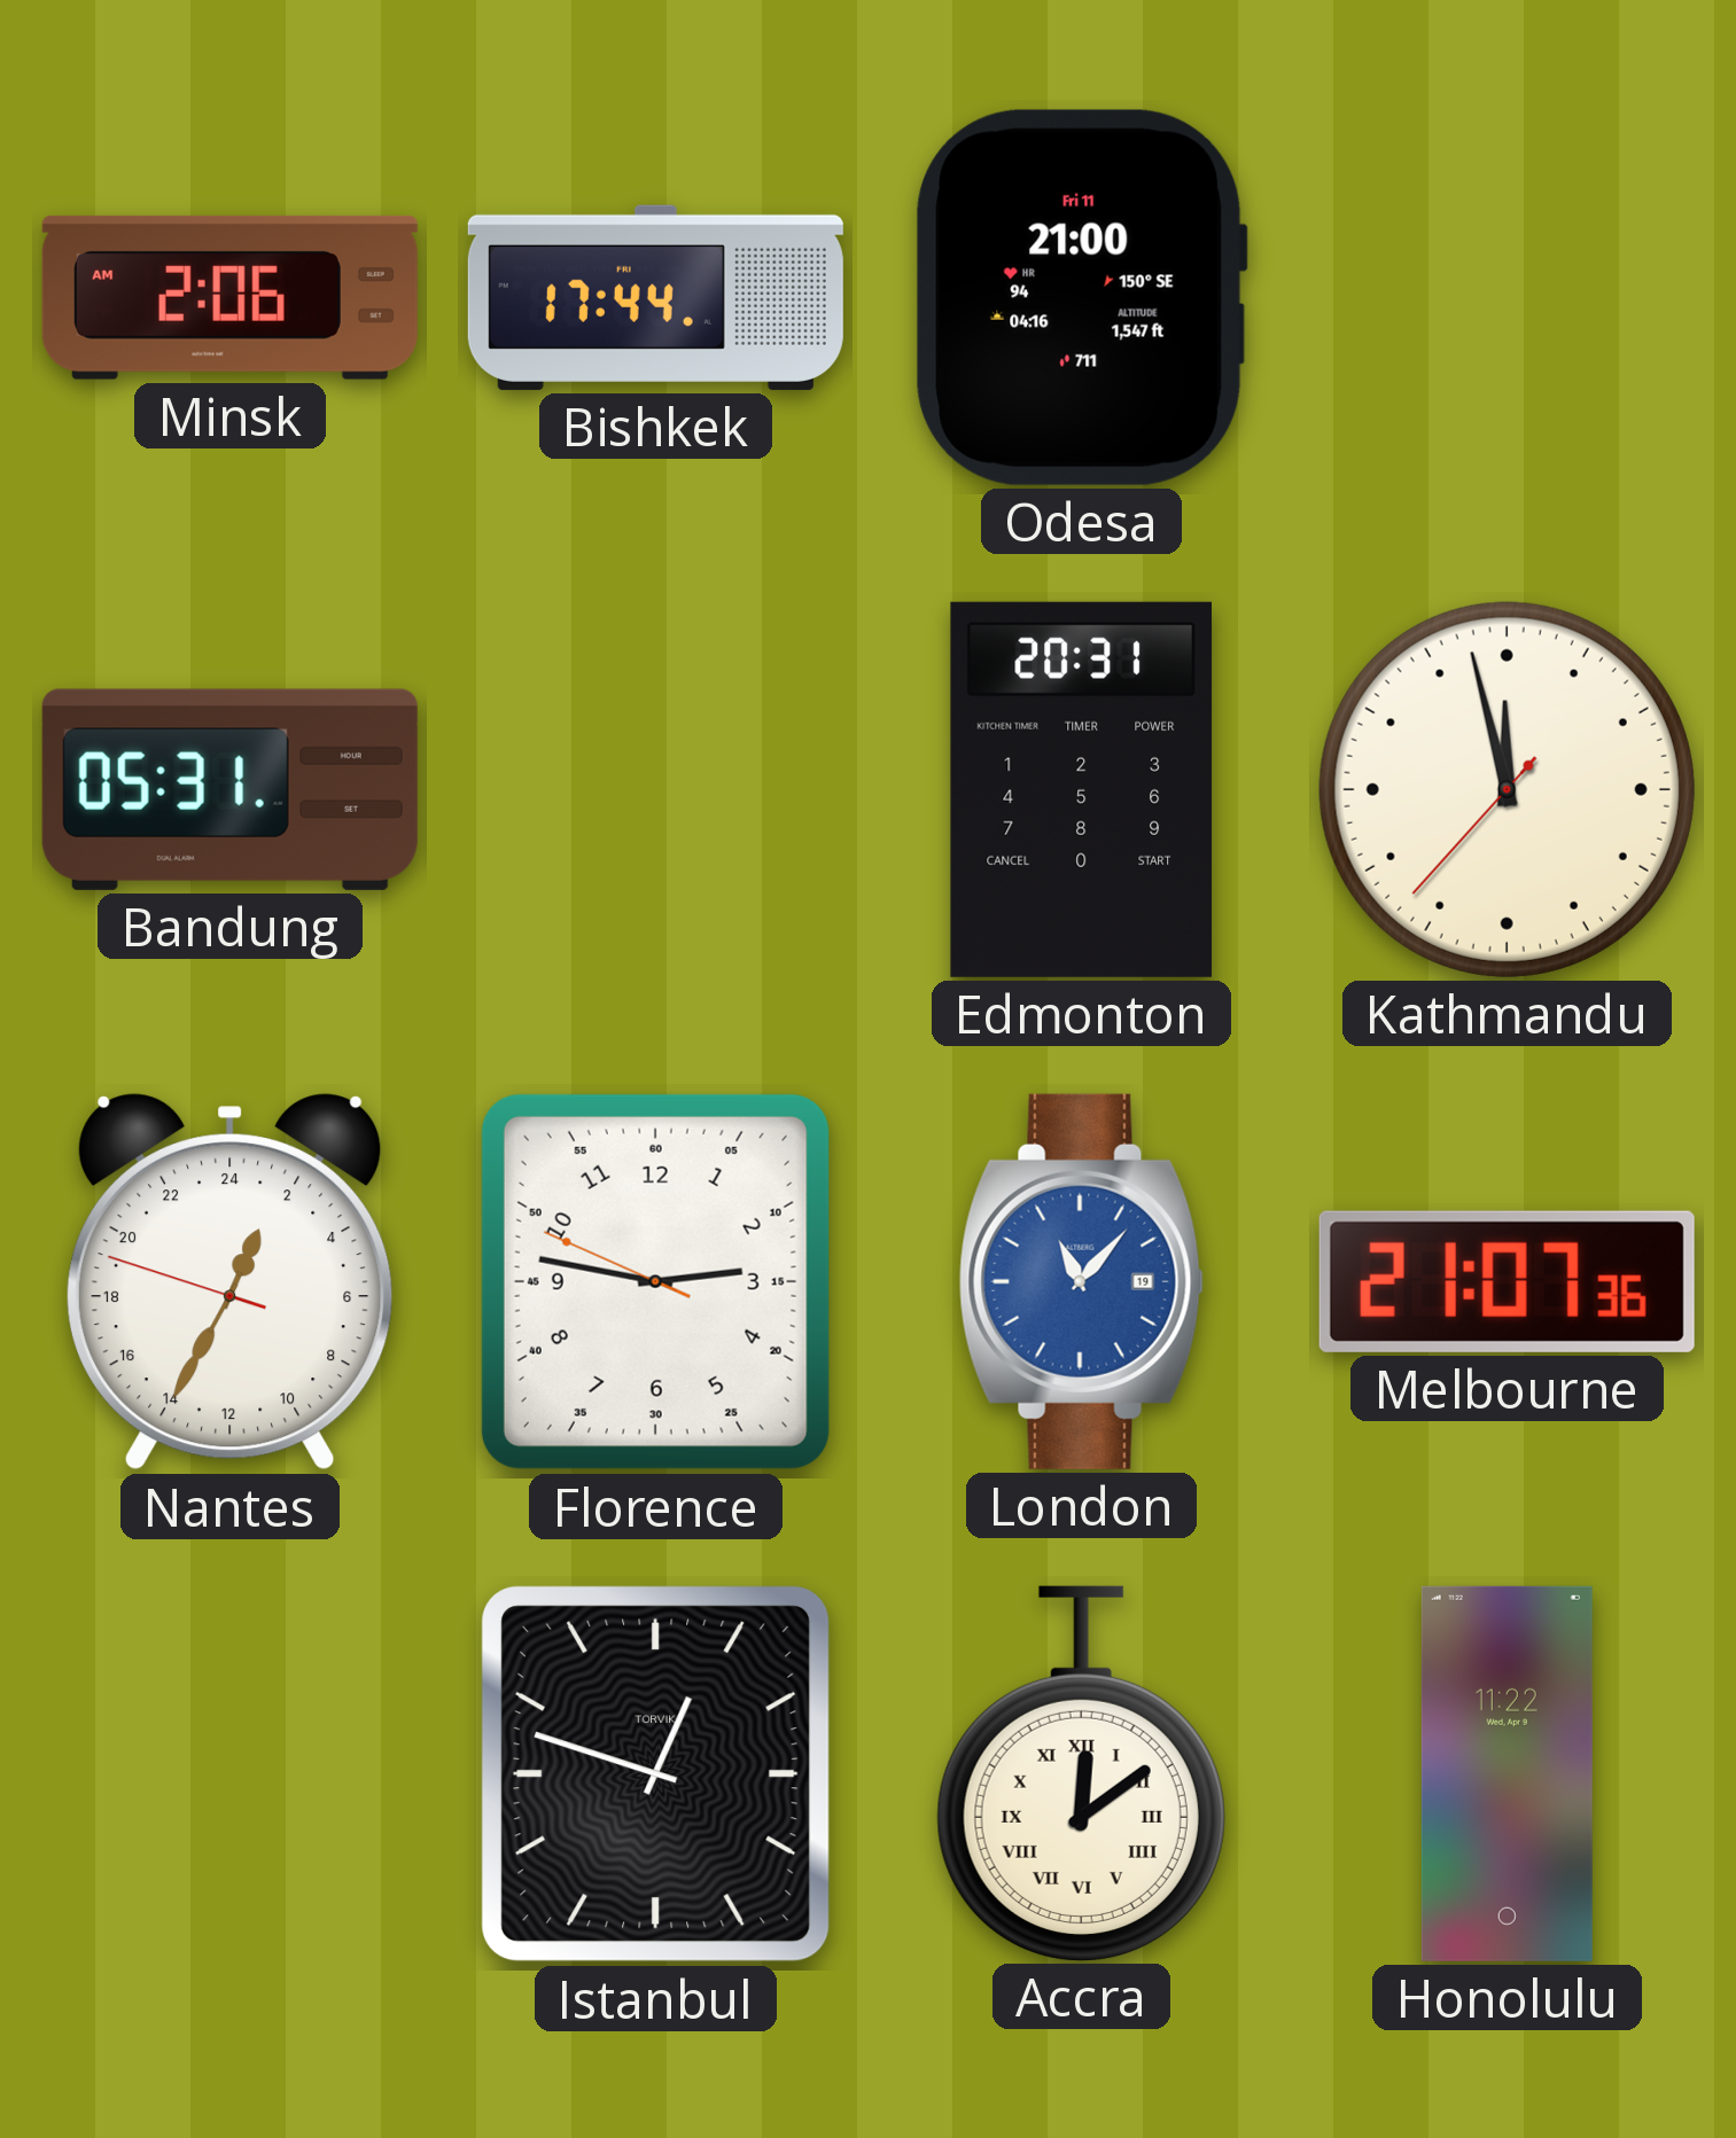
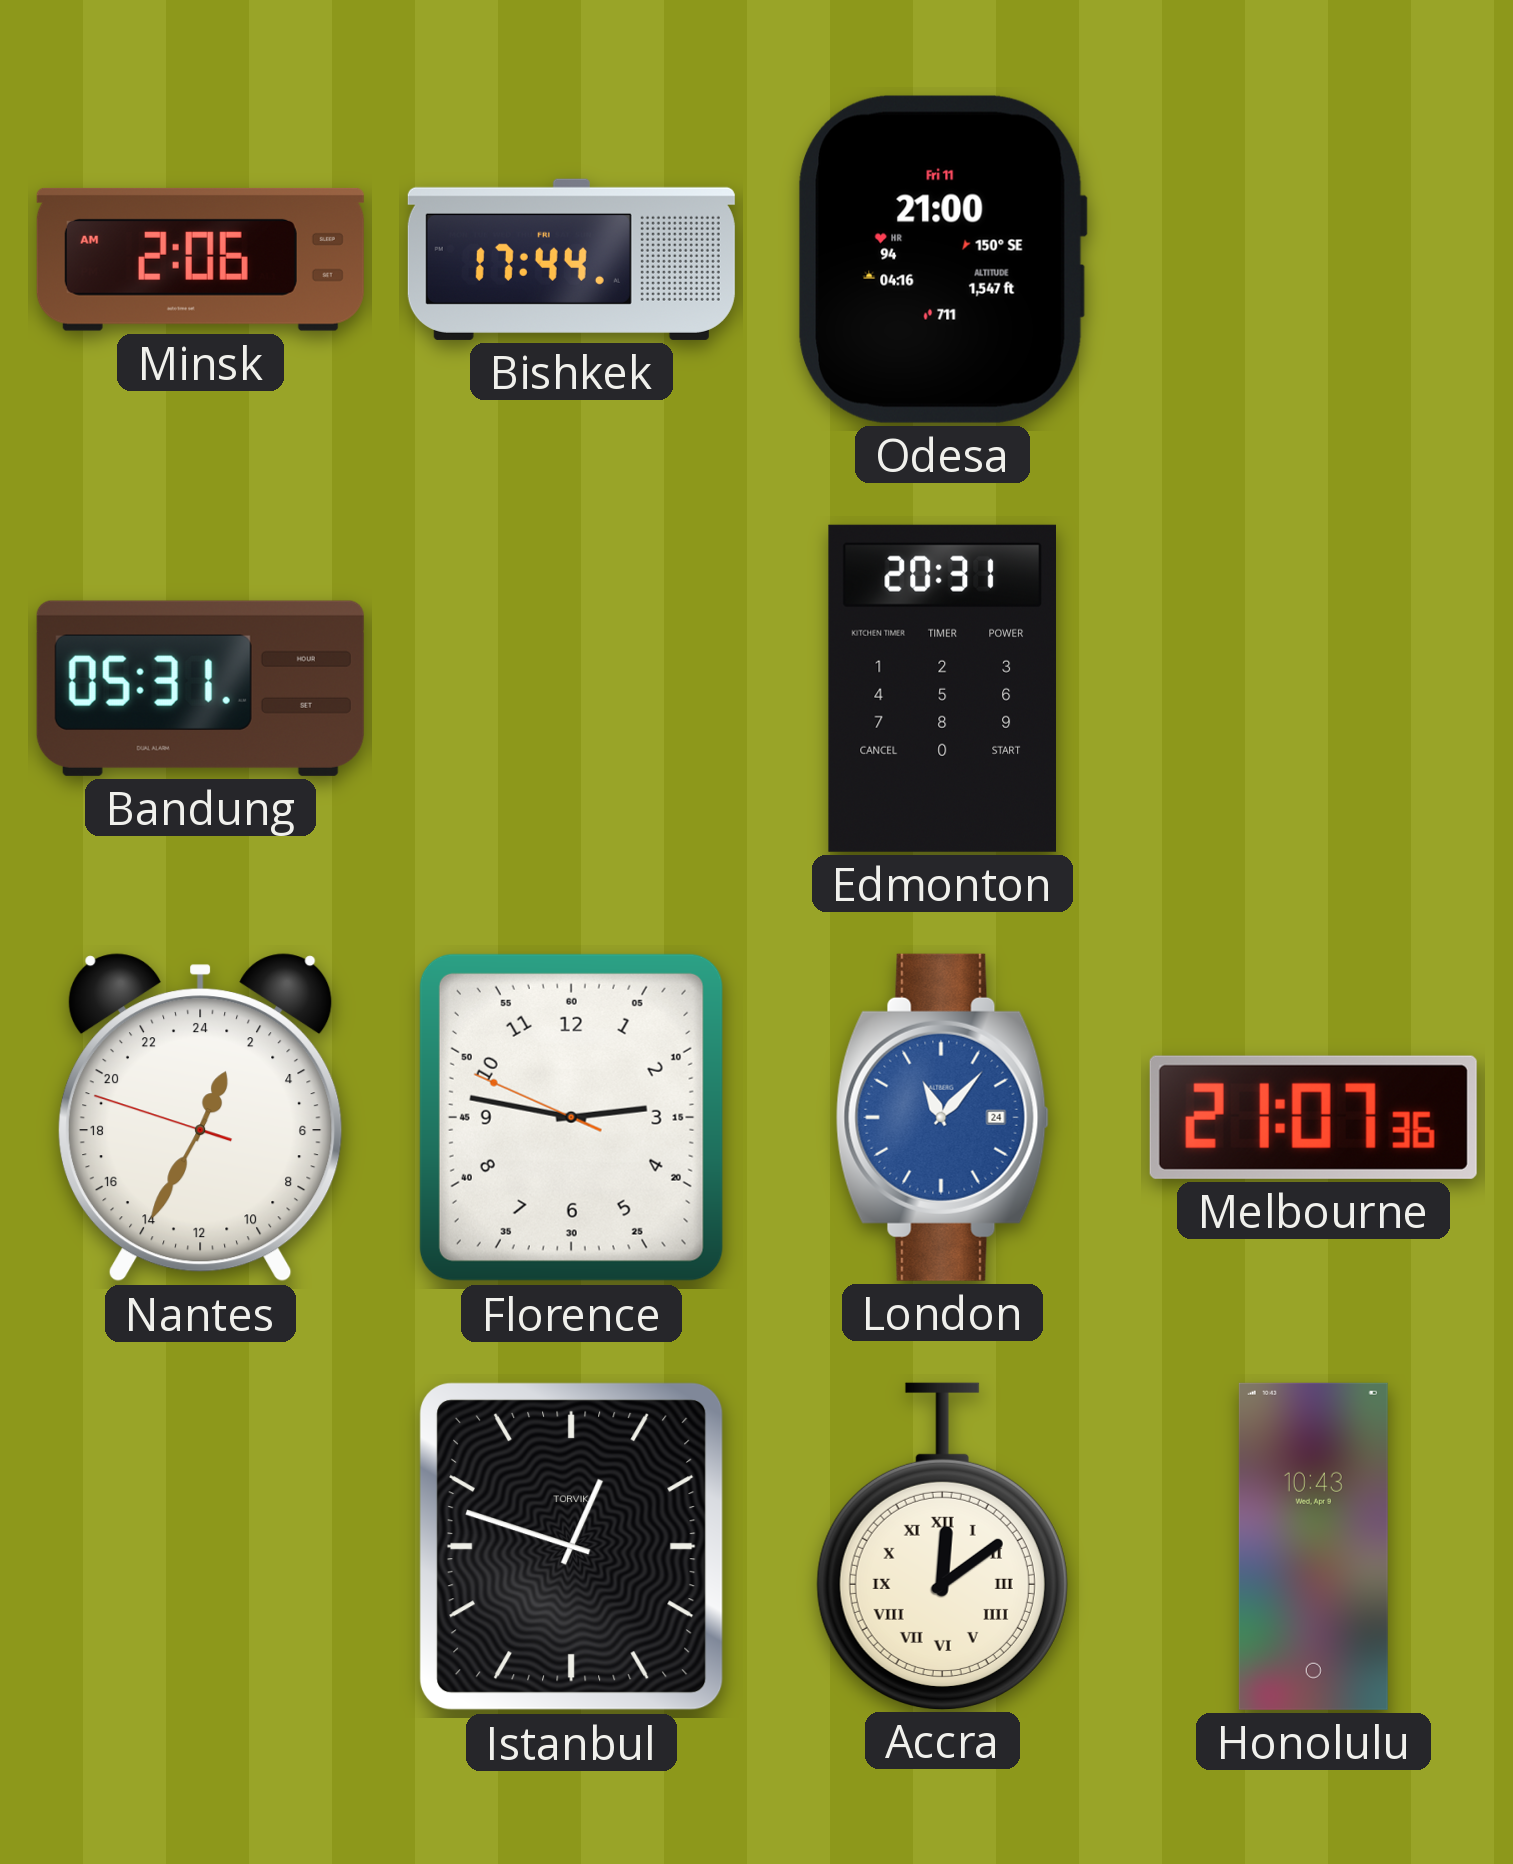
Kathmandu: 11:57 -> none
London date: 19 -> 24
Honolulu: 11:22 -> 10:43
